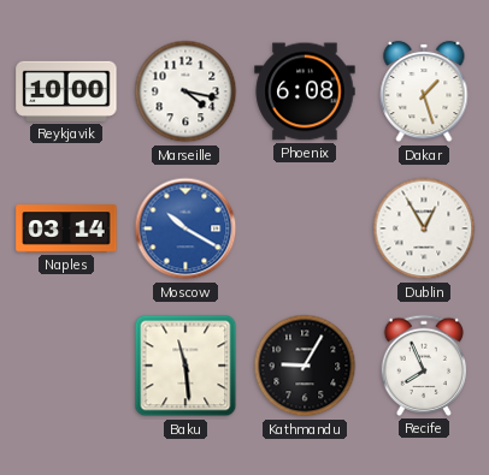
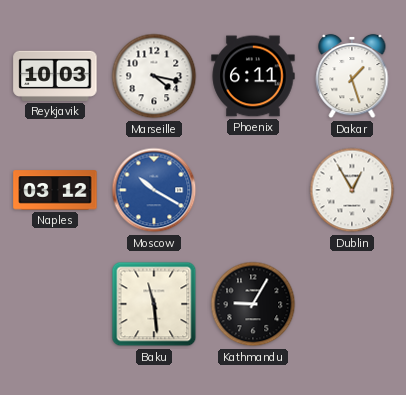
Reykjavik: 10:00 -> 10:03
Phoenix: 6:08 -> 6:11
Naples: 03:14 -> 03:12
Recife: 7:56 -> none
